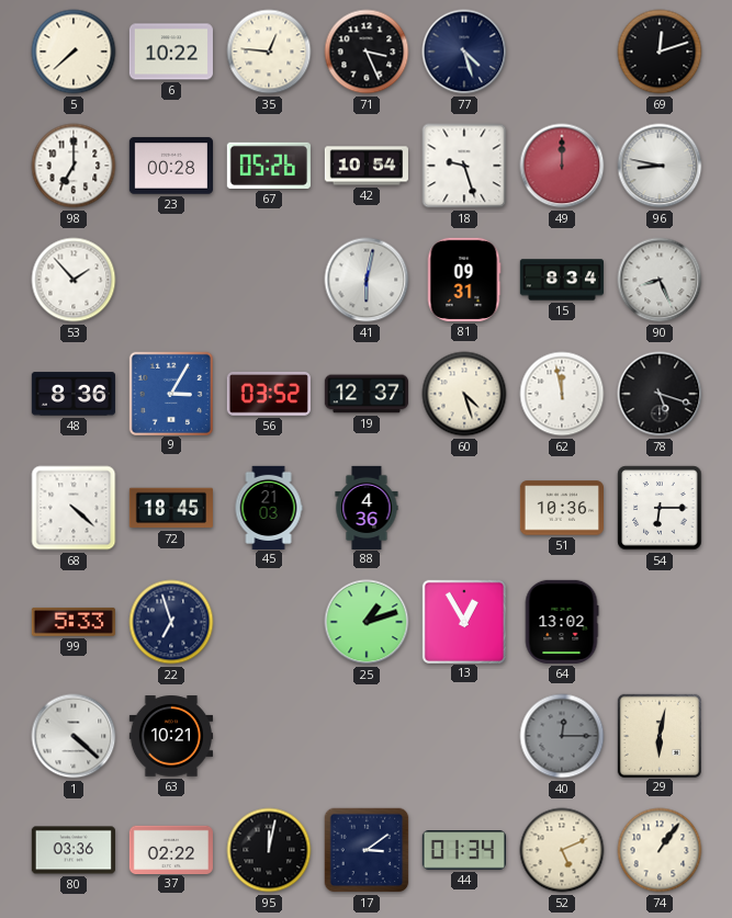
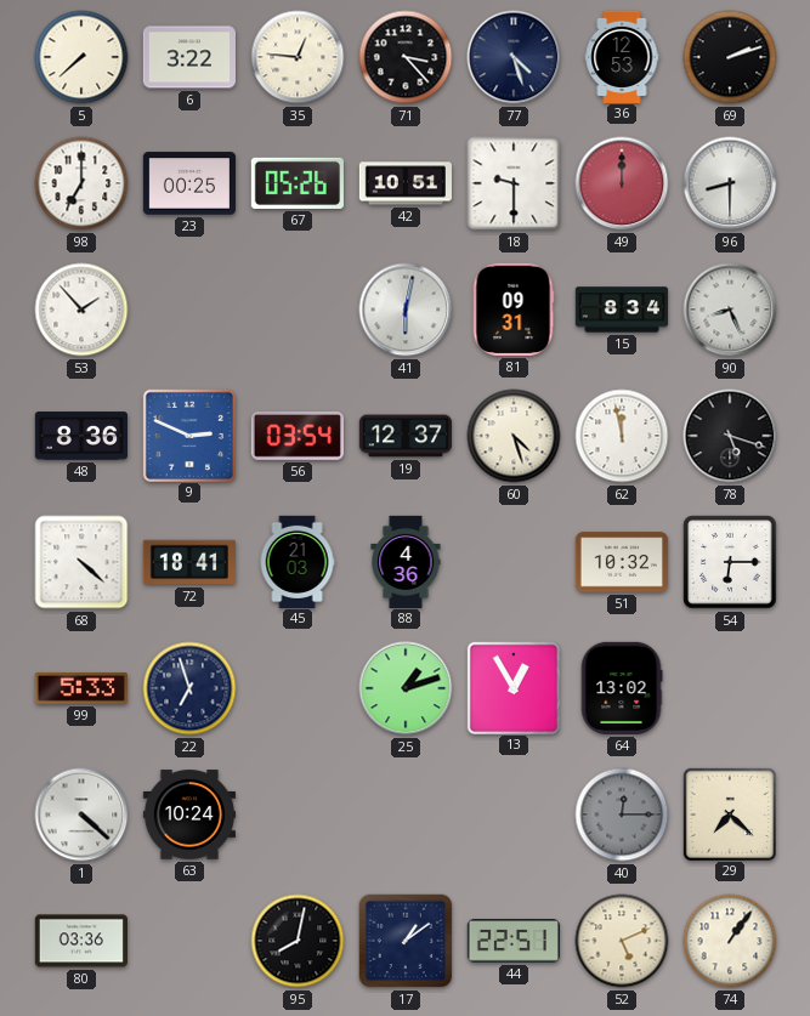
6: 10:22 -> 3:22
71: 3:26 -> 3:23
36: none -> 12:53
69: 12:12 -> 2:12
23: 00:28 -> 00:25
42: 10:54 -> 10:51
18: 9:27 -> 9:30
96: 8:47 -> 8:30
9: 3:05 -> 2:49
56: 03:52 -> 03:54
72: 18:45 -> 18:41
51: 10:36 -> 10:32
63: 10:21 -> 10:24
29: 6:02 -> 7:22
37: 02:22 -> none
95: 12:02 -> 8:02
17: 3:09 -> 1:09
44: 01:34 -> 22:51
